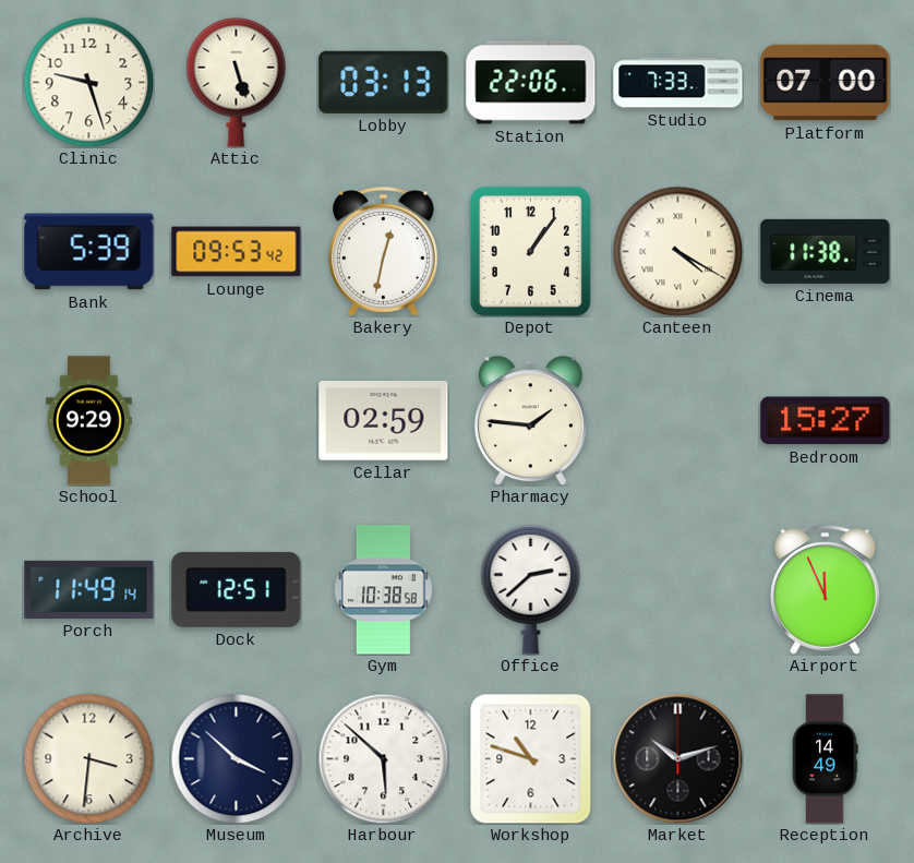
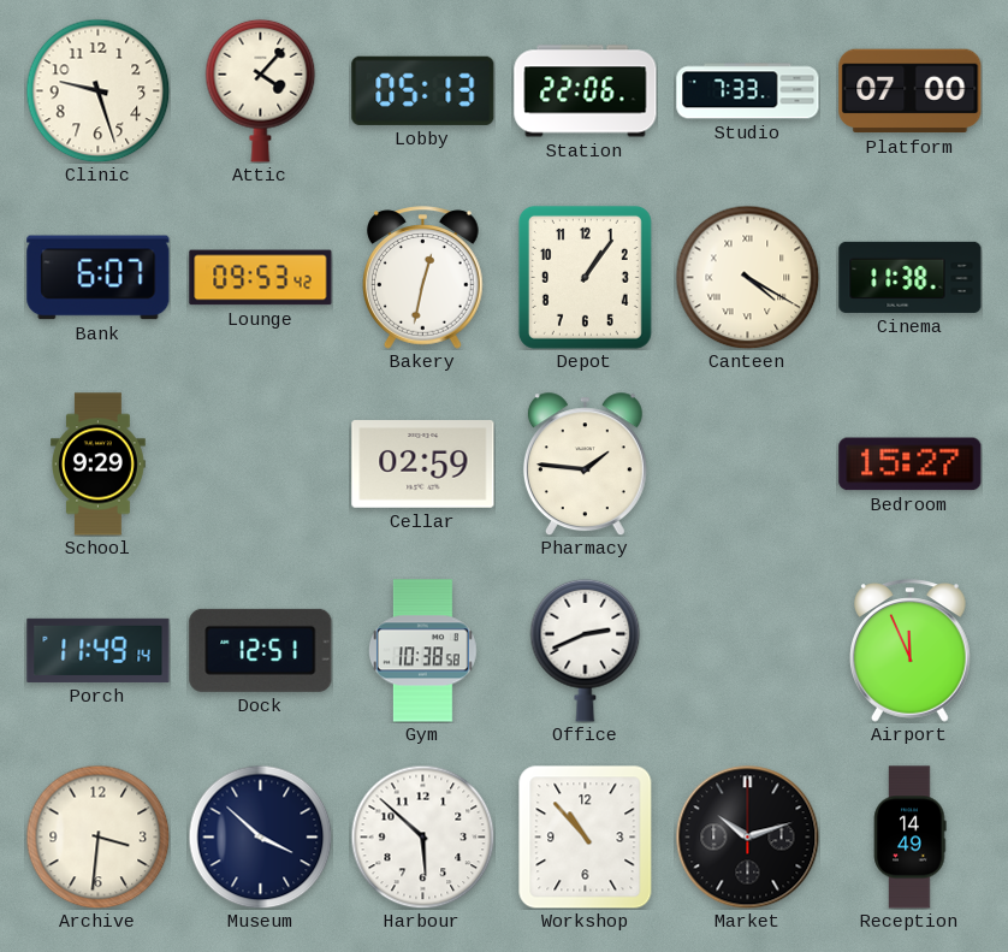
Attic: 5:27 -> 4:07
Lobby: 03:13 -> 05:13
Bank: 5:39 -> 6:07
Office: 2:38 -> 2:41
Workshop: 10:48 -> 10:53
